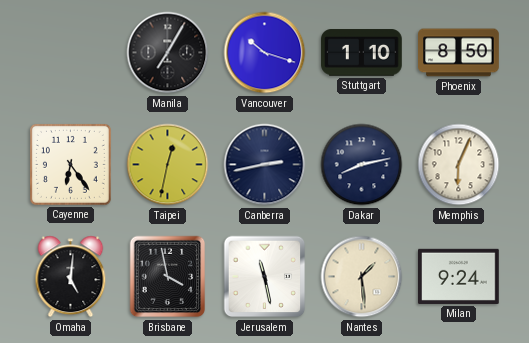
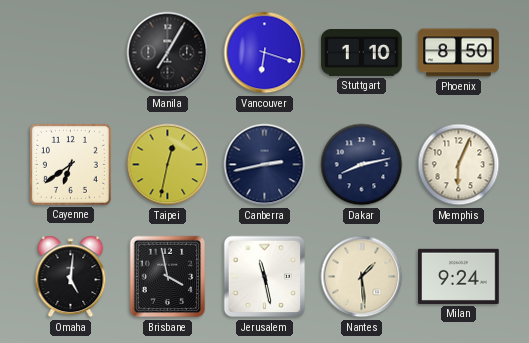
Vancouver: 10:18 -> 6:18
Cayenne: 6:24 -> 6:39
